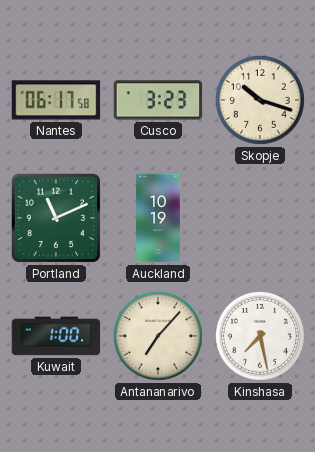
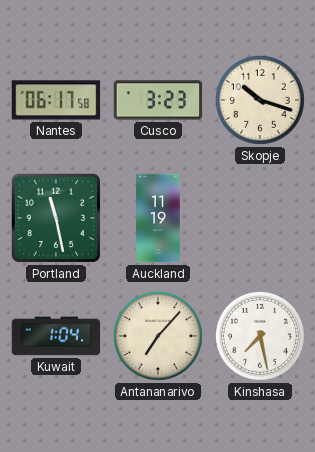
Portland: 11:11 -> 11:28
Auckland: 10:19 -> 11:19
Kuwait: 1:00 -> 1:04
